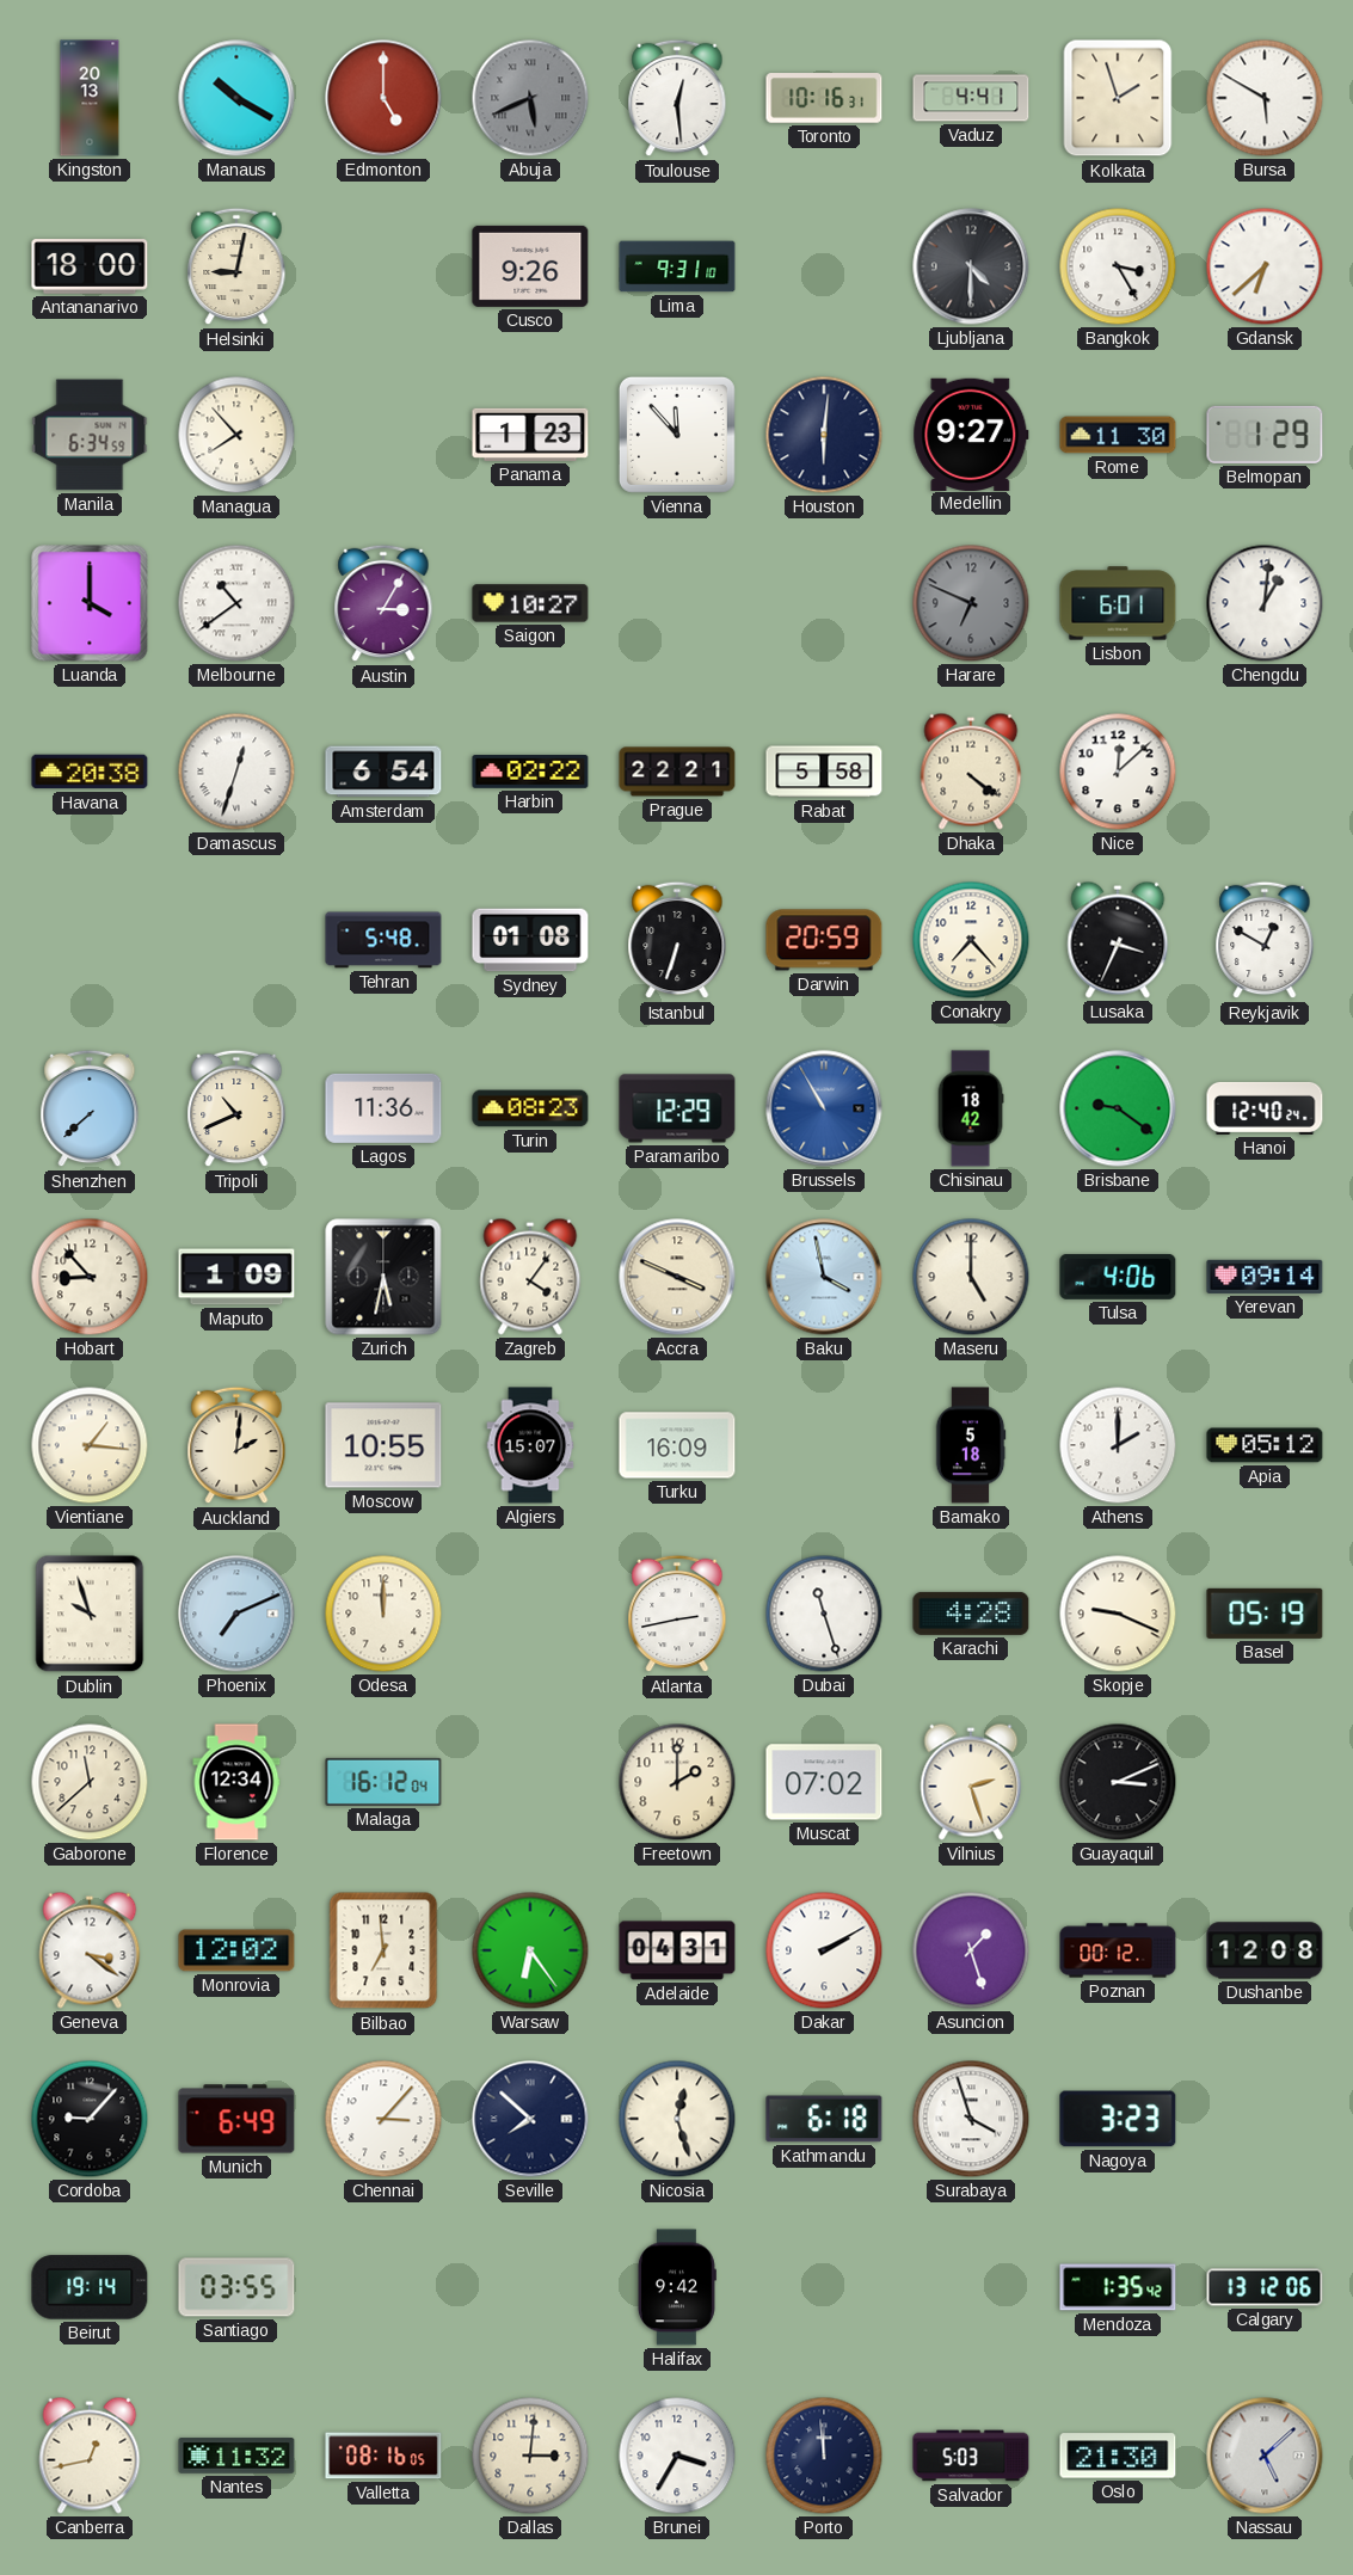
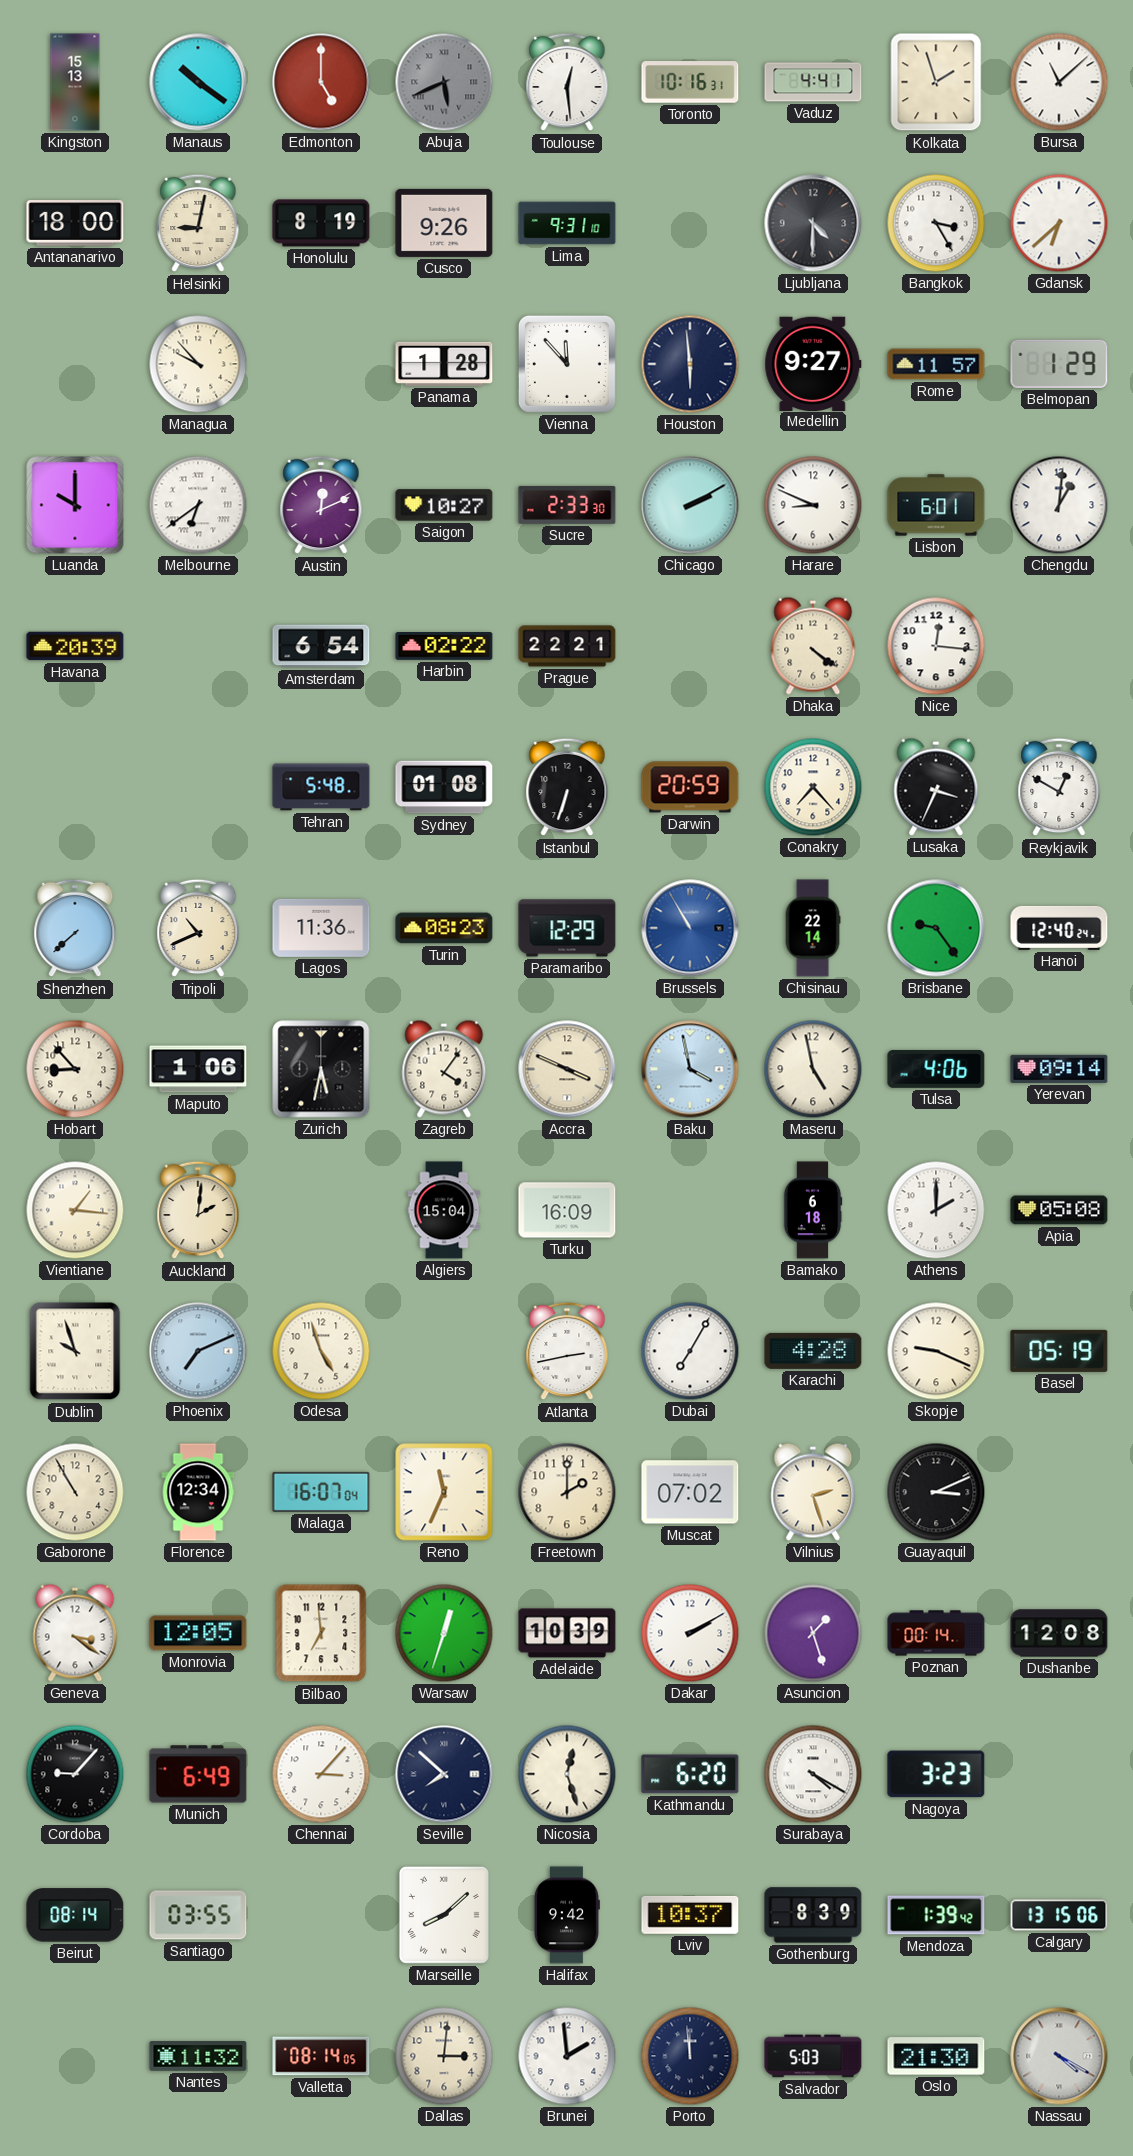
Kingston: 20:13 -> 15:13
Manaus: 10:20 -> 10:21
Bursa: 5:50 -> 11:08
Honolulu: none -> 8:19
Manila: 6:34 -> none
Managua: 7:53 -> 9:53
Panama: 1:23 -> 1:28
Houston: 6:01 -> 5:59
Rome: 11:30 -> 11:57
Luanda: 4:00 -> 10:00
Melbourne: 10:39 -> 6:39
Austin: 3:05 -> 12:11
Sucre: none -> 2:33
Chicago: none -> 2:10
Harare: 6:49 -> 8:49
Harare dial: grey -> white
Havana: 20:38 -> 20:39
Damascus: 12:33 -> none
Rabat: 5:58 -> none
Nice: 12:08 -> 12:16
Chisinau: 18:42 -> 22:14
Brisbane: 9:21 -> 9:24
Maputo: 1:09 -> 1:06
Maseru: 5:00 -> 4:58
Moscow: 10:55 -> none
Algiers: 15:07 -> 15:04
Bamako: 5:18 -> 6:18
Apia: 05:12 -> 05:08
Odesa: 12:00 -> 4:57
Dubai: 11:27 -> 7:05
Gaborone: 11:38 -> 10:55
Malaga: 16:12 -> 16:07
Reno: none -> 11:34
Monrovia: 12:02 -> 12:05
Warsaw: 6:24 -> 12:33
Adelaide: 04:31 -> 10:39
Poznan: 00:12 -> 00:14
Kathmandu: 6:18 -> 6:20
Surabaya: 3:57 -> 4:20
Beirut: 19:14 -> 08:14
Marseille: none -> 8:08
Lviv: none -> 10:37
Gothenburg: none -> 8:39
Mendoza: 1:35 -> 1:39
Calgary: 13:12 -> 13:15
Canberra: 12:43 -> none
Valletta: 08:16 -> 08:14
Brunei: 3:35 -> 1:59
Nassau: 5:08 -> 4:20
